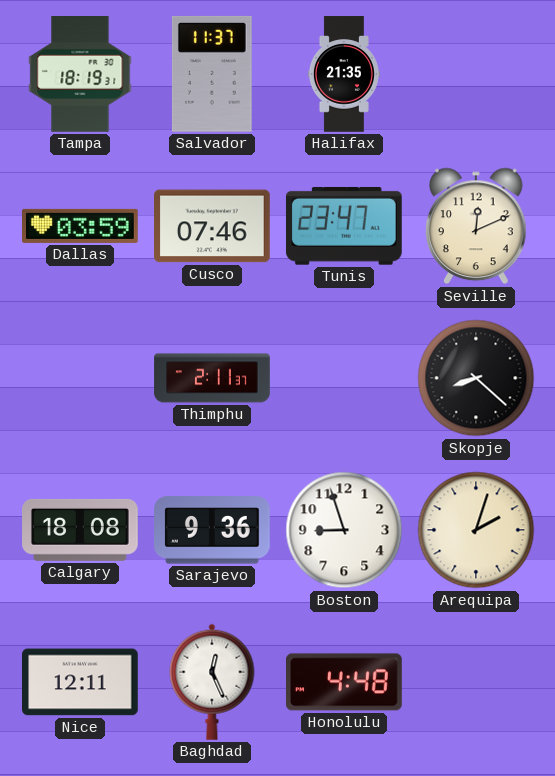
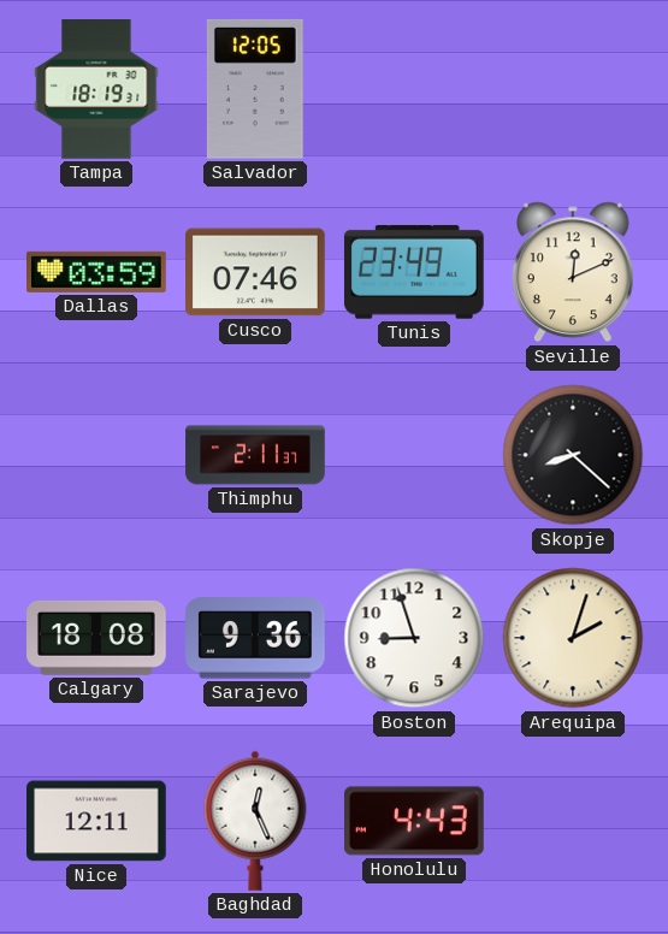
Salvador: 11:37 -> 12:05
Halifax: 21:35 -> none
Tunis: 23:47 -> 23:49
Honolulu: 4:48 -> 4:43
